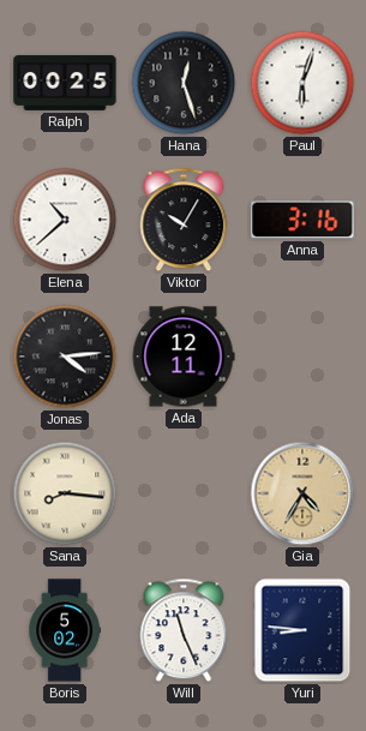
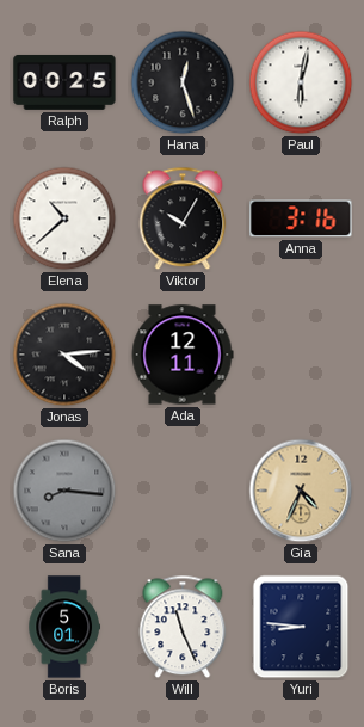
Paul: 6:03 -> 6:02
Sana dial: cream -> grey
Gia: 4:35 -> 4:34
Boris: 5:02 -> 5:01
